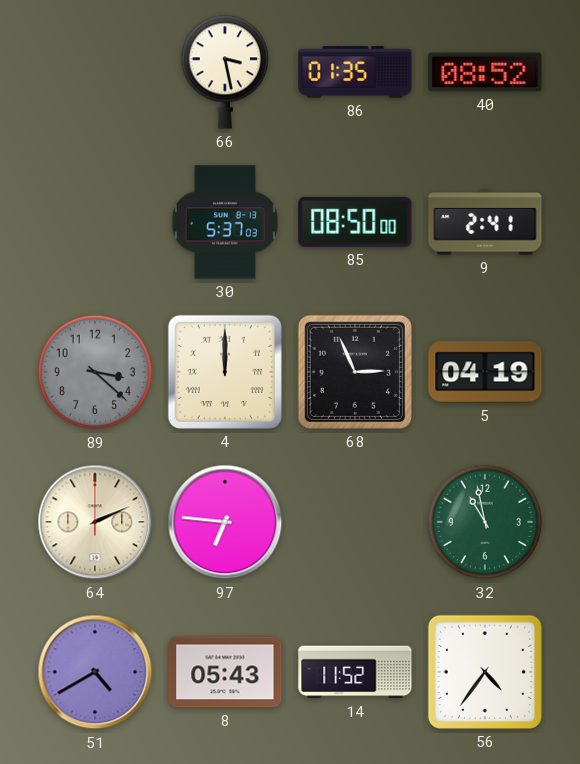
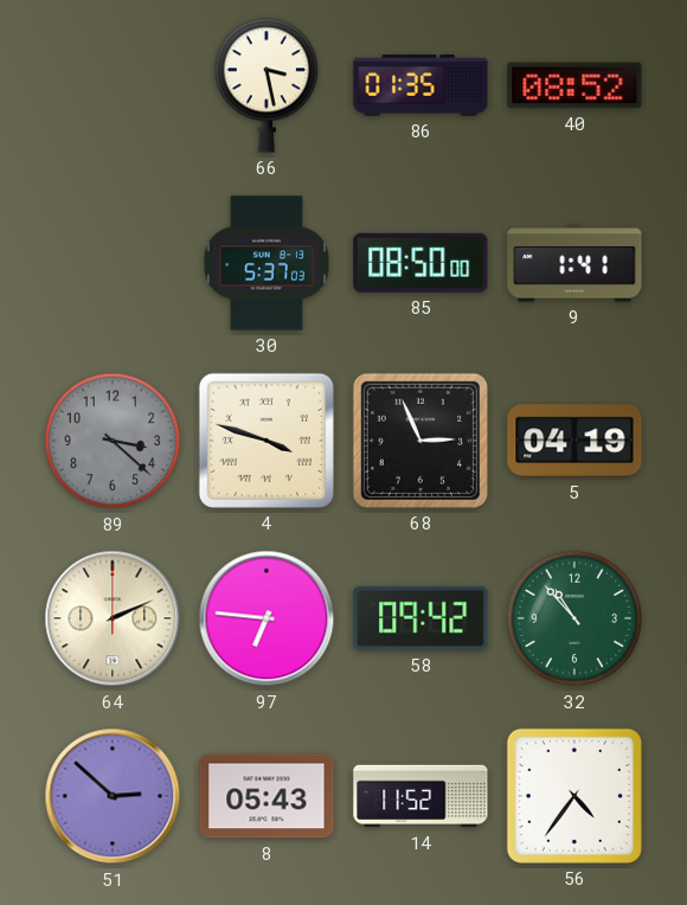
9: 2:41 -> 1:41
4: 12:00 -> 3:48
58: none -> 09:42
32: 10:58 -> 10:53
51: 4:40 -> 2:52
